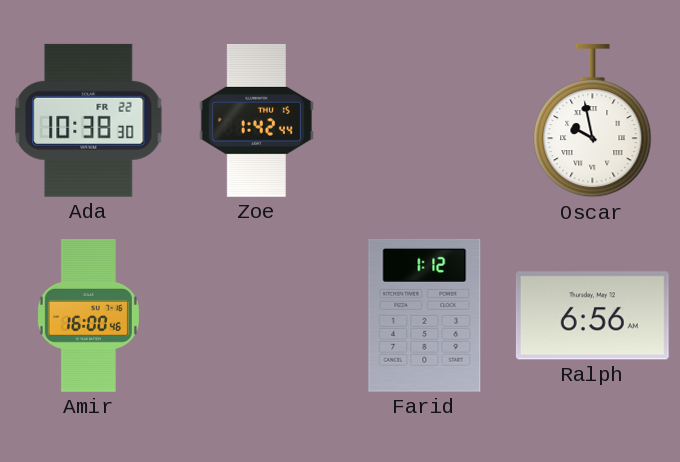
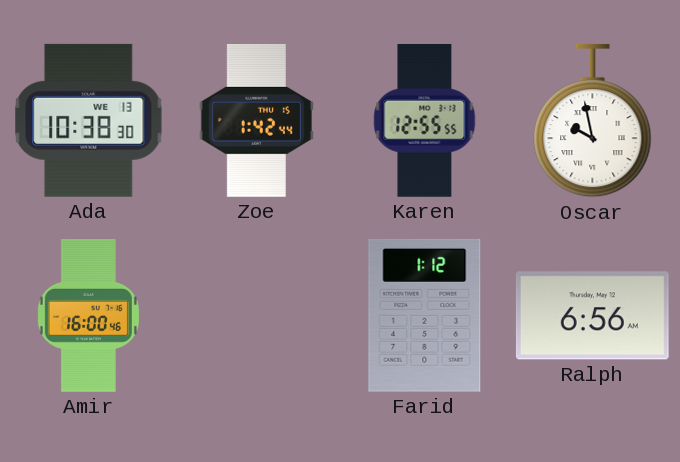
Ada date: FR 22 -> WE 13
Karen: none -> 12:55
